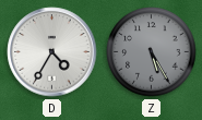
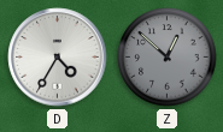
Z: 5:25 -> 12:52
